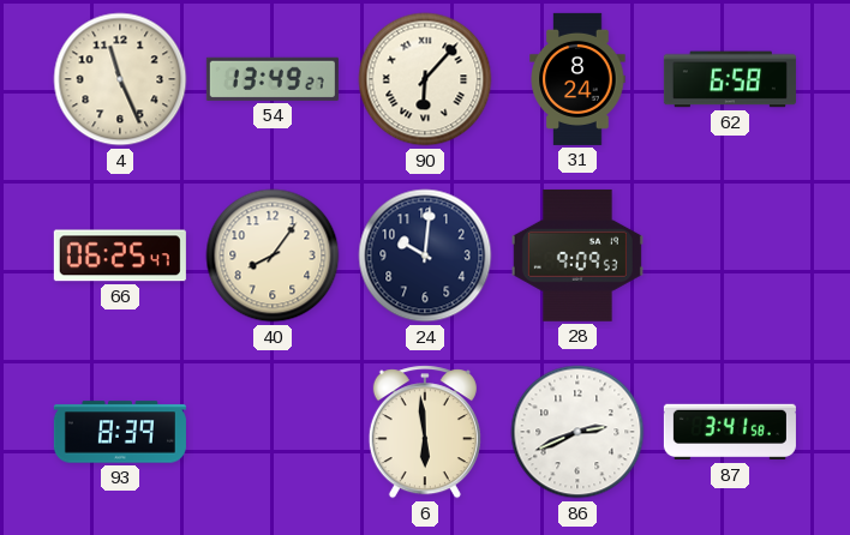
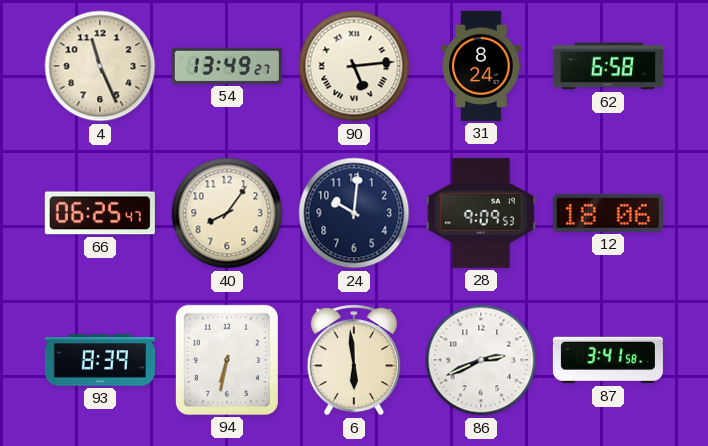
90: 6:07 -> 5:14
12: none -> 18:06
94: none -> 6:32
